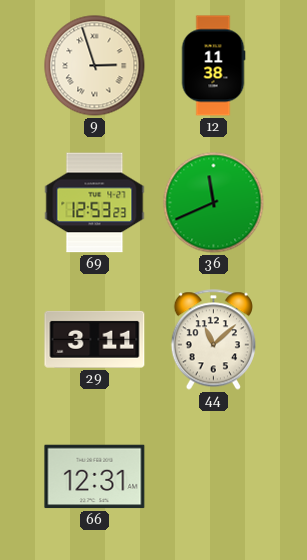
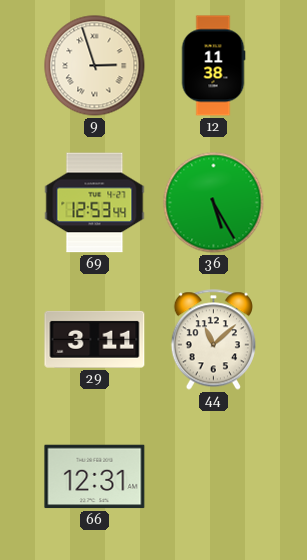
69: 12:53:23 -> 12:53:44
36: 11:41 -> 5:25
